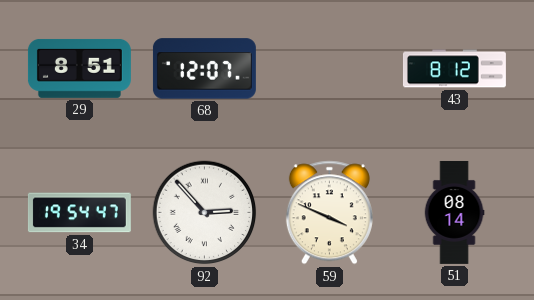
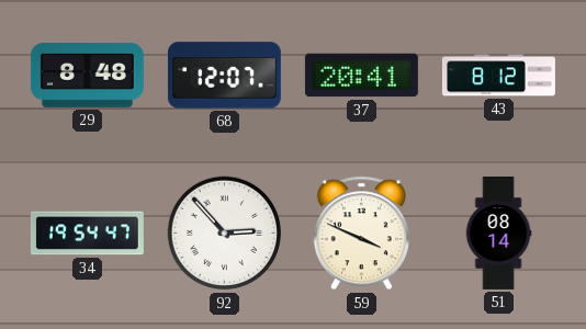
29: 8:51 -> 8:48
37: none -> 20:41
